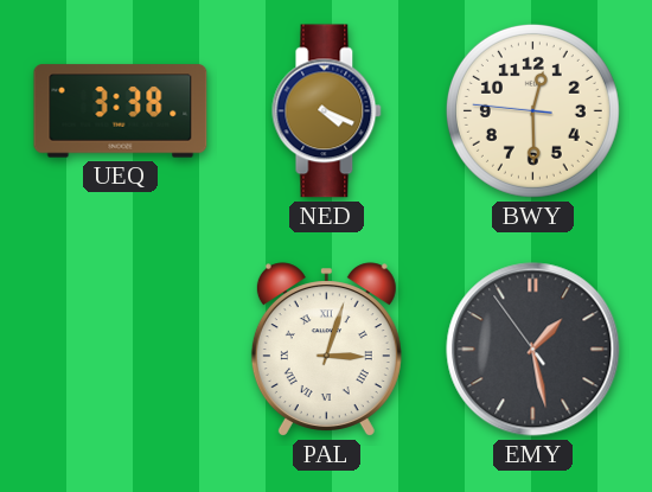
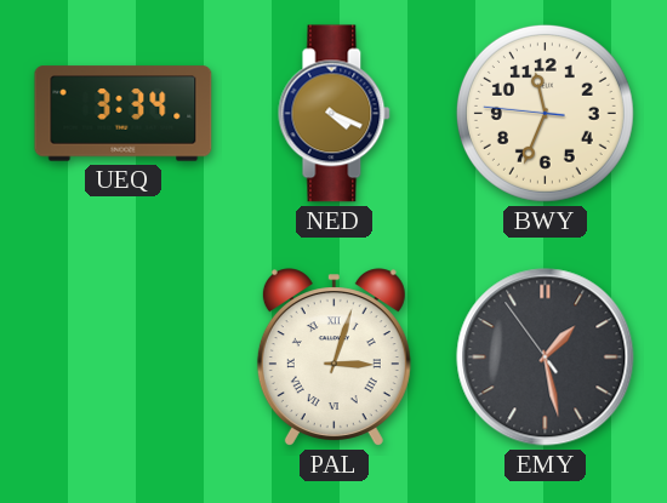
UEQ: 3:38 -> 3:34
BWY: 12:29 -> 11:33
